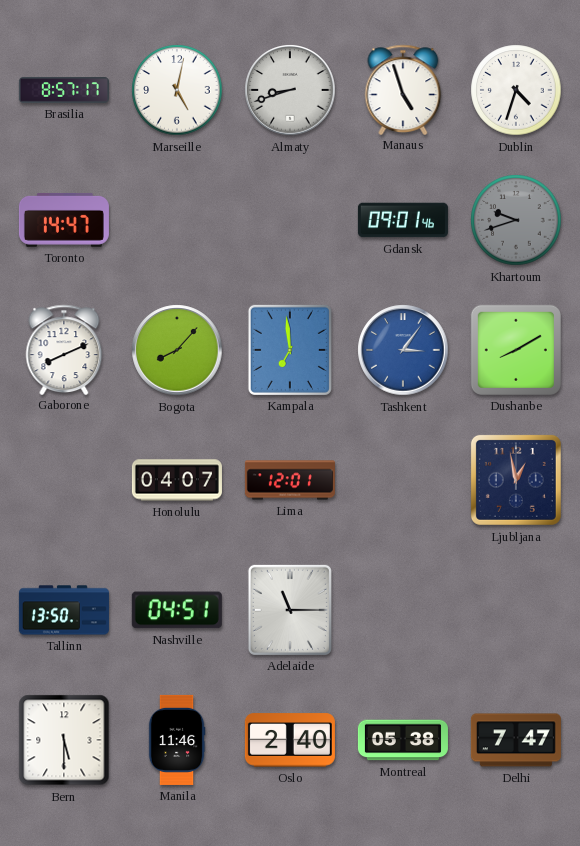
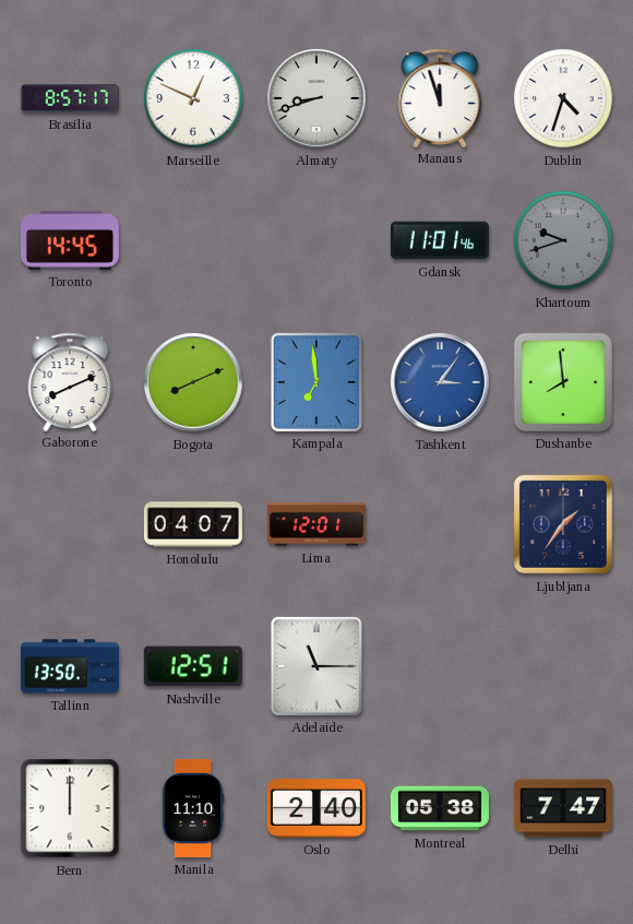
Marseille: 5:02 -> 12:49
Manaus: 4:57 -> 11:57
Toronto: 14:47 -> 14:45
Gdansk: 09:01 -> 11:01
Bogota: 8:07 -> 8:11
Dushanbe: 8:10 -> 7:59
Ljubljana: 12:58 -> 1:36
Nashville: 04:51 -> 12:51
Bern: 5:30 -> 12:00
Manila: 11:46 -> 11:10
